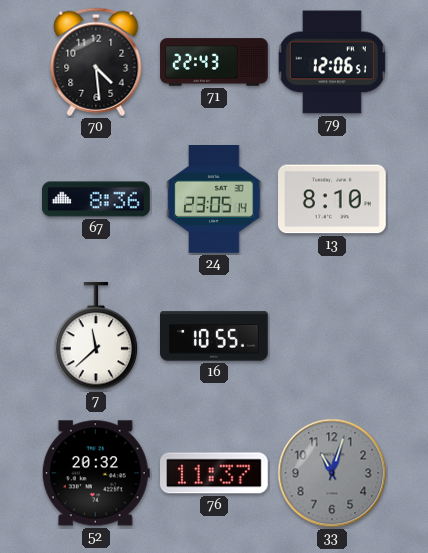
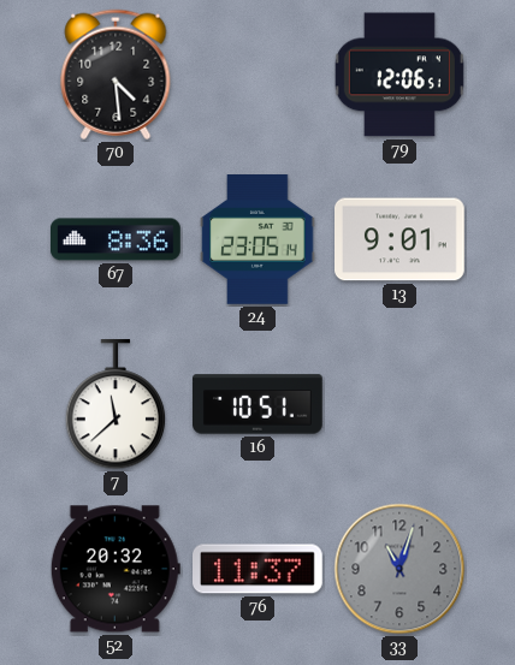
71: 22:43 -> none
13: 8:10 -> 9:01
16: 10:55 -> 10:51
